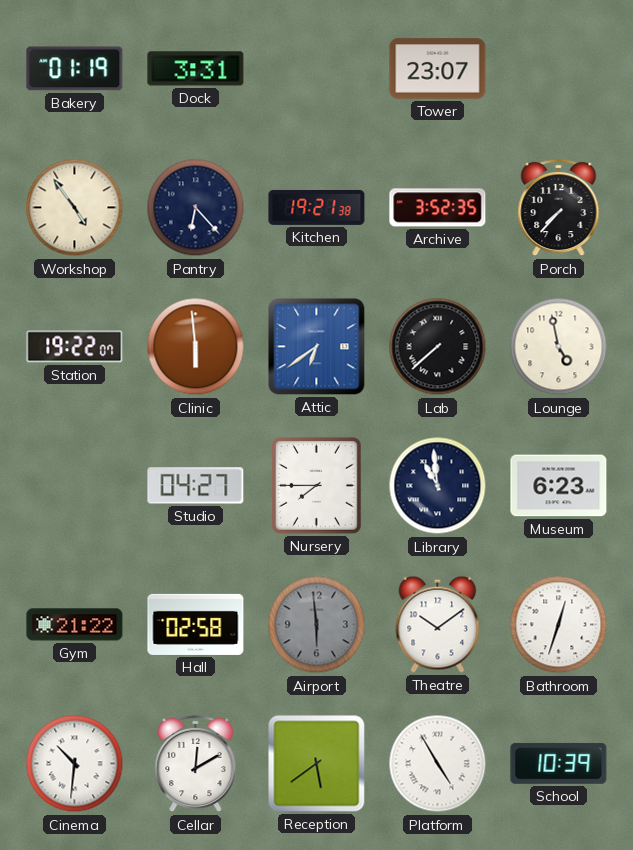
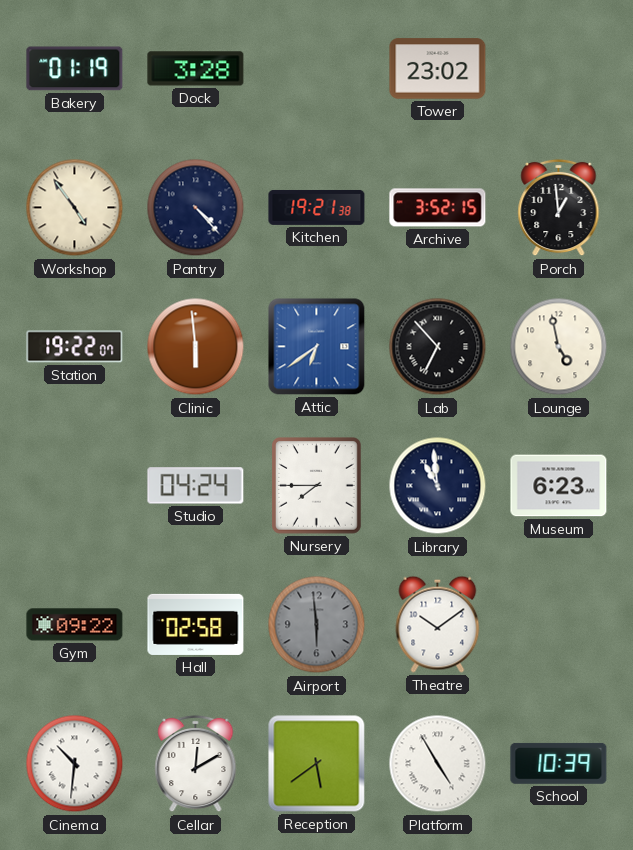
Dock: 3:31 -> 3:28
Tower: 23:07 -> 23:02
Pantry: 6:23 -> 4:23
Archive: 3:52:35 -> 3:52:15
Porch: 7:37 -> 12:59
Lab: 7:38 -> 6:53
Studio: 04:27 -> 04:24
Gym: 21:22 -> 09:22
Bathroom: 12:33 -> none
